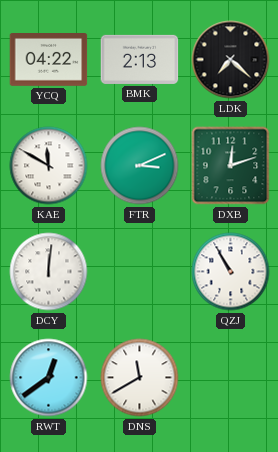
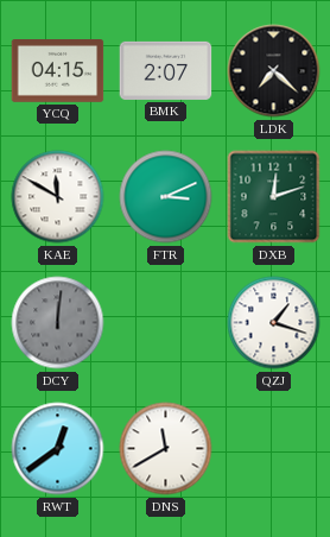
YCQ: 04:22 -> 04:15
BMK: 2:13 -> 2:07
DCY dial: white -> grey
QZJ: 10:55 -> 1:18
